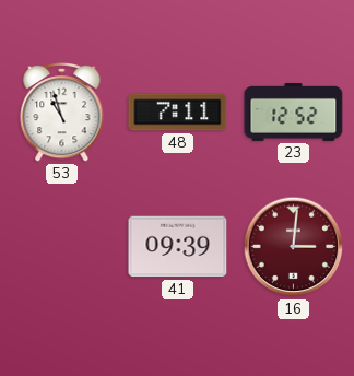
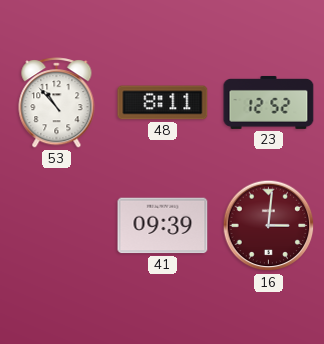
53: 10:57 -> 10:53
48: 7:11 -> 8:11
